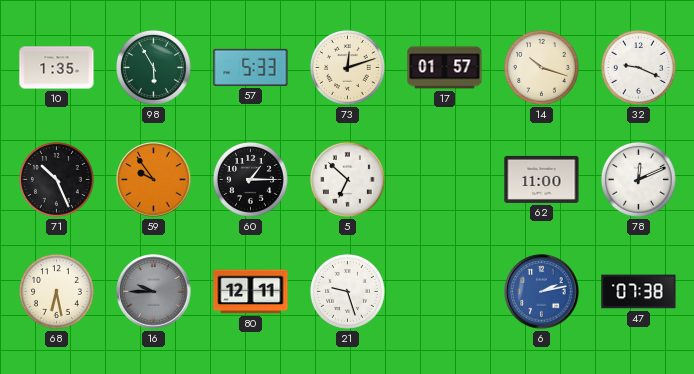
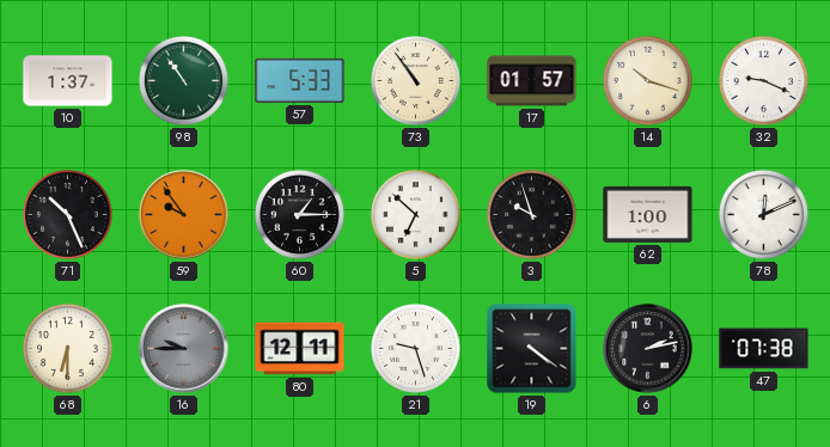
10: 1:35 -> 1:37
98: 5:55 -> 10:54
73: 12:12 -> 10:54
3: none -> 9:57
62: 11:00 -> 1:00
68: 6:28 -> 6:30
19: none -> 4:21
6 dial: blue -> black
